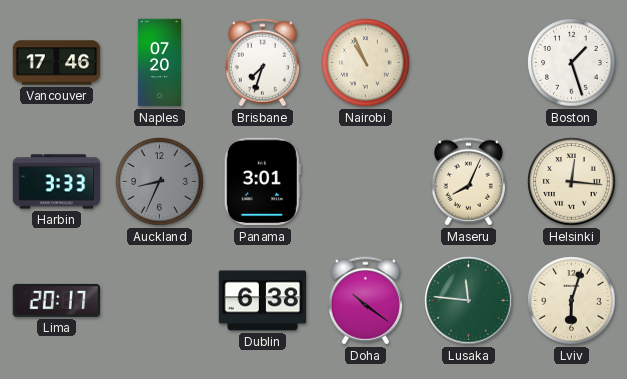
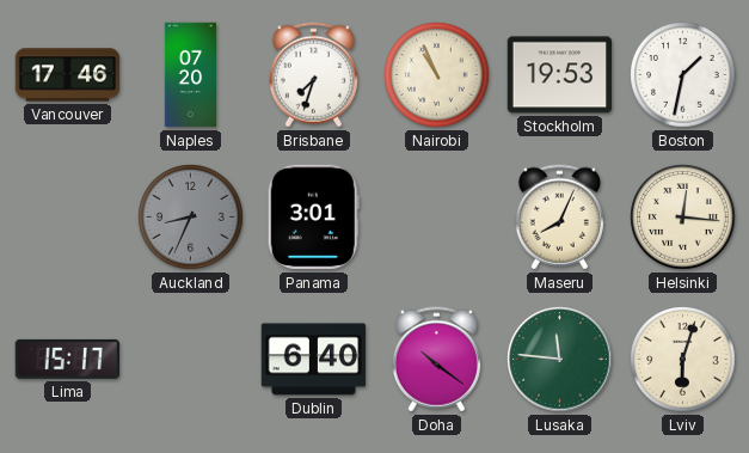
Stockholm: none -> 19:53
Boston: 1:27 -> 1:32
Harbin: 3:33 -> none
Lima: 20:17 -> 15:17
Dublin: 6:38 -> 6:40
